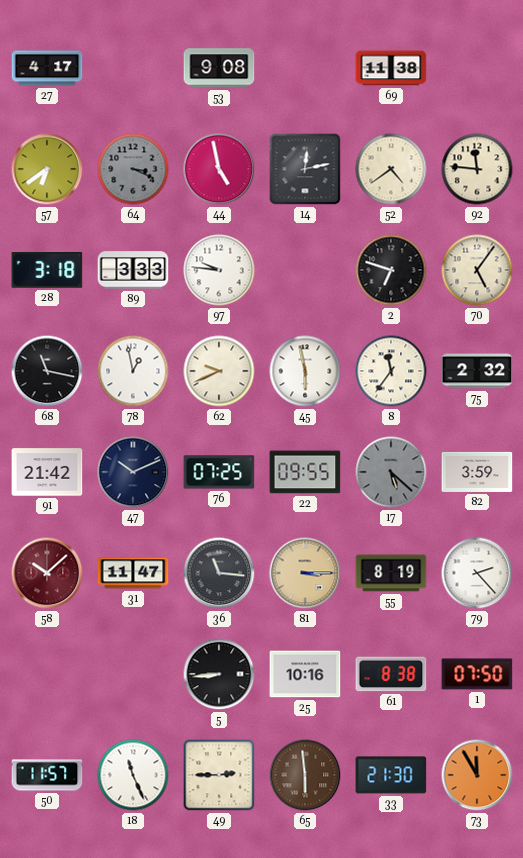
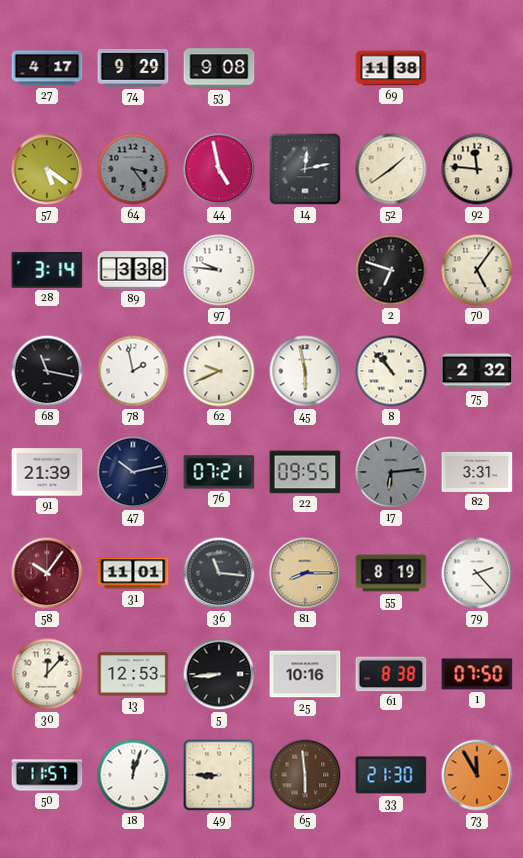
74: none -> 9:29
57: 6:39 -> 5:21
64: 3:19 -> 3:24
52: 4:39 -> 1:39
28: 3:18 -> 3:14
89: 3:33 -> 3:38
78: 12:58 -> 1:58
8: 11:36 -> 10:53
91: 21:42 -> 21:39
47: 10:11 -> 10:13
76: 07:25 -> 07:21
17: 5:22 -> 6:14
82: 3:59 -> 3:31
58: 10:08 -> 10:06
31: 11:47 -> 11:01
81: 3:15 -> 8:15
30: none -> 12:07
13: none -> 12:53
18: 11:26 -> 12:03
49: 2:45 -> 8:45
